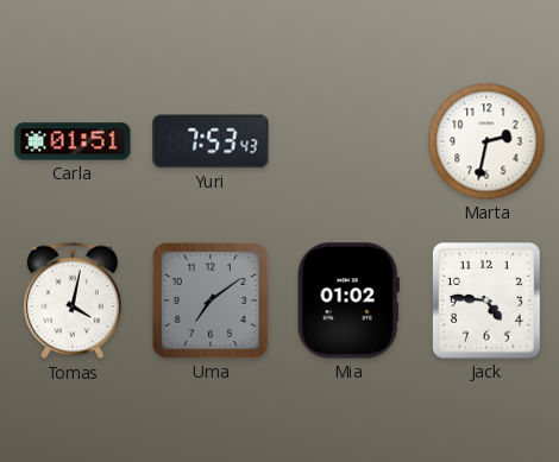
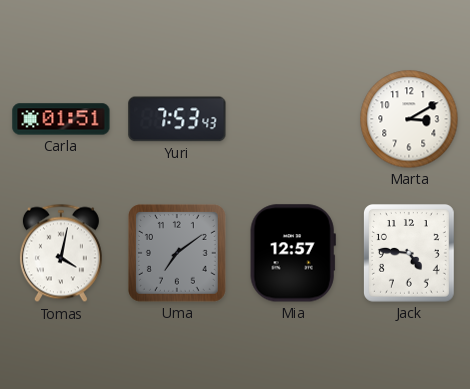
Marta: 2:32 -> 3:10
Mia: 01:02 -> 12:57
